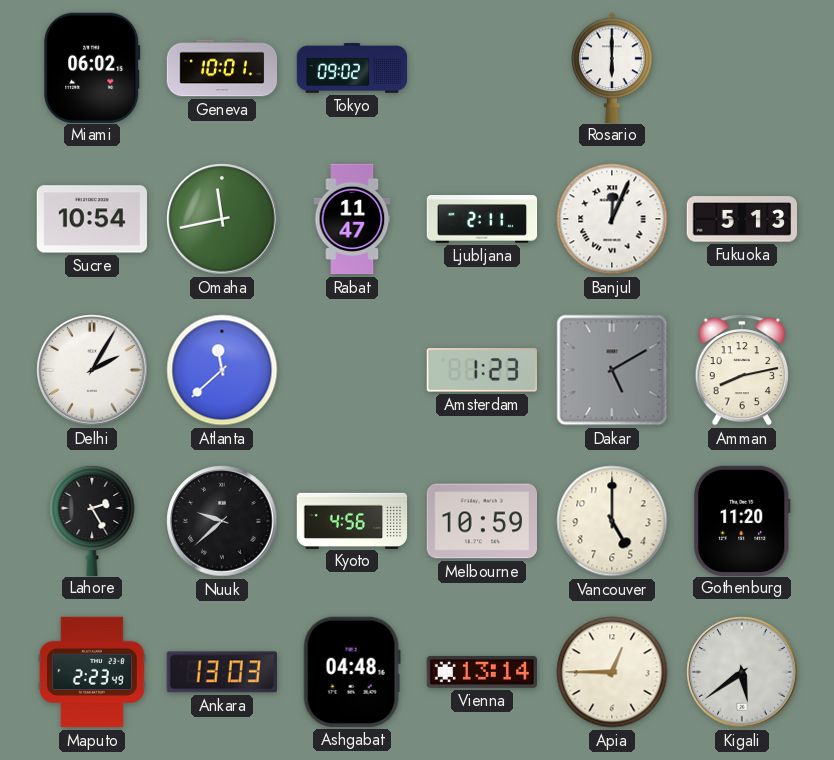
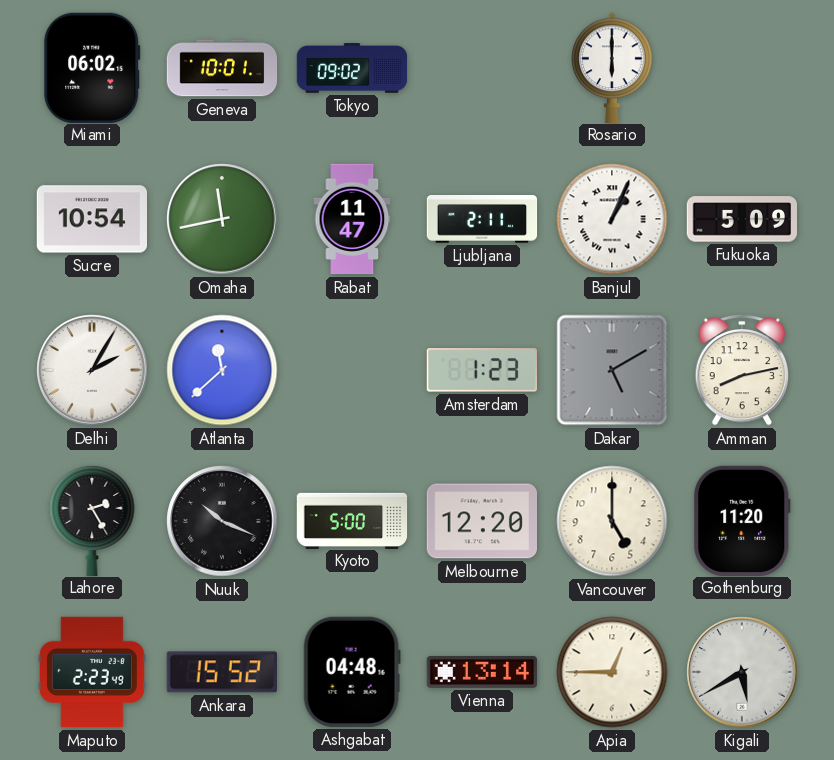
Banjul: 12:04 -> 1:04
Fukuoka: 5:13 -> 5:09
Nuuk: 9:38 -> 10:19
Kyoto: 4:56 -> 5:00
Melbourne: 10:59 -> 12:20
Ankara: 13:03 -> 15:52
Kigali: 5:39 -> 5:40
